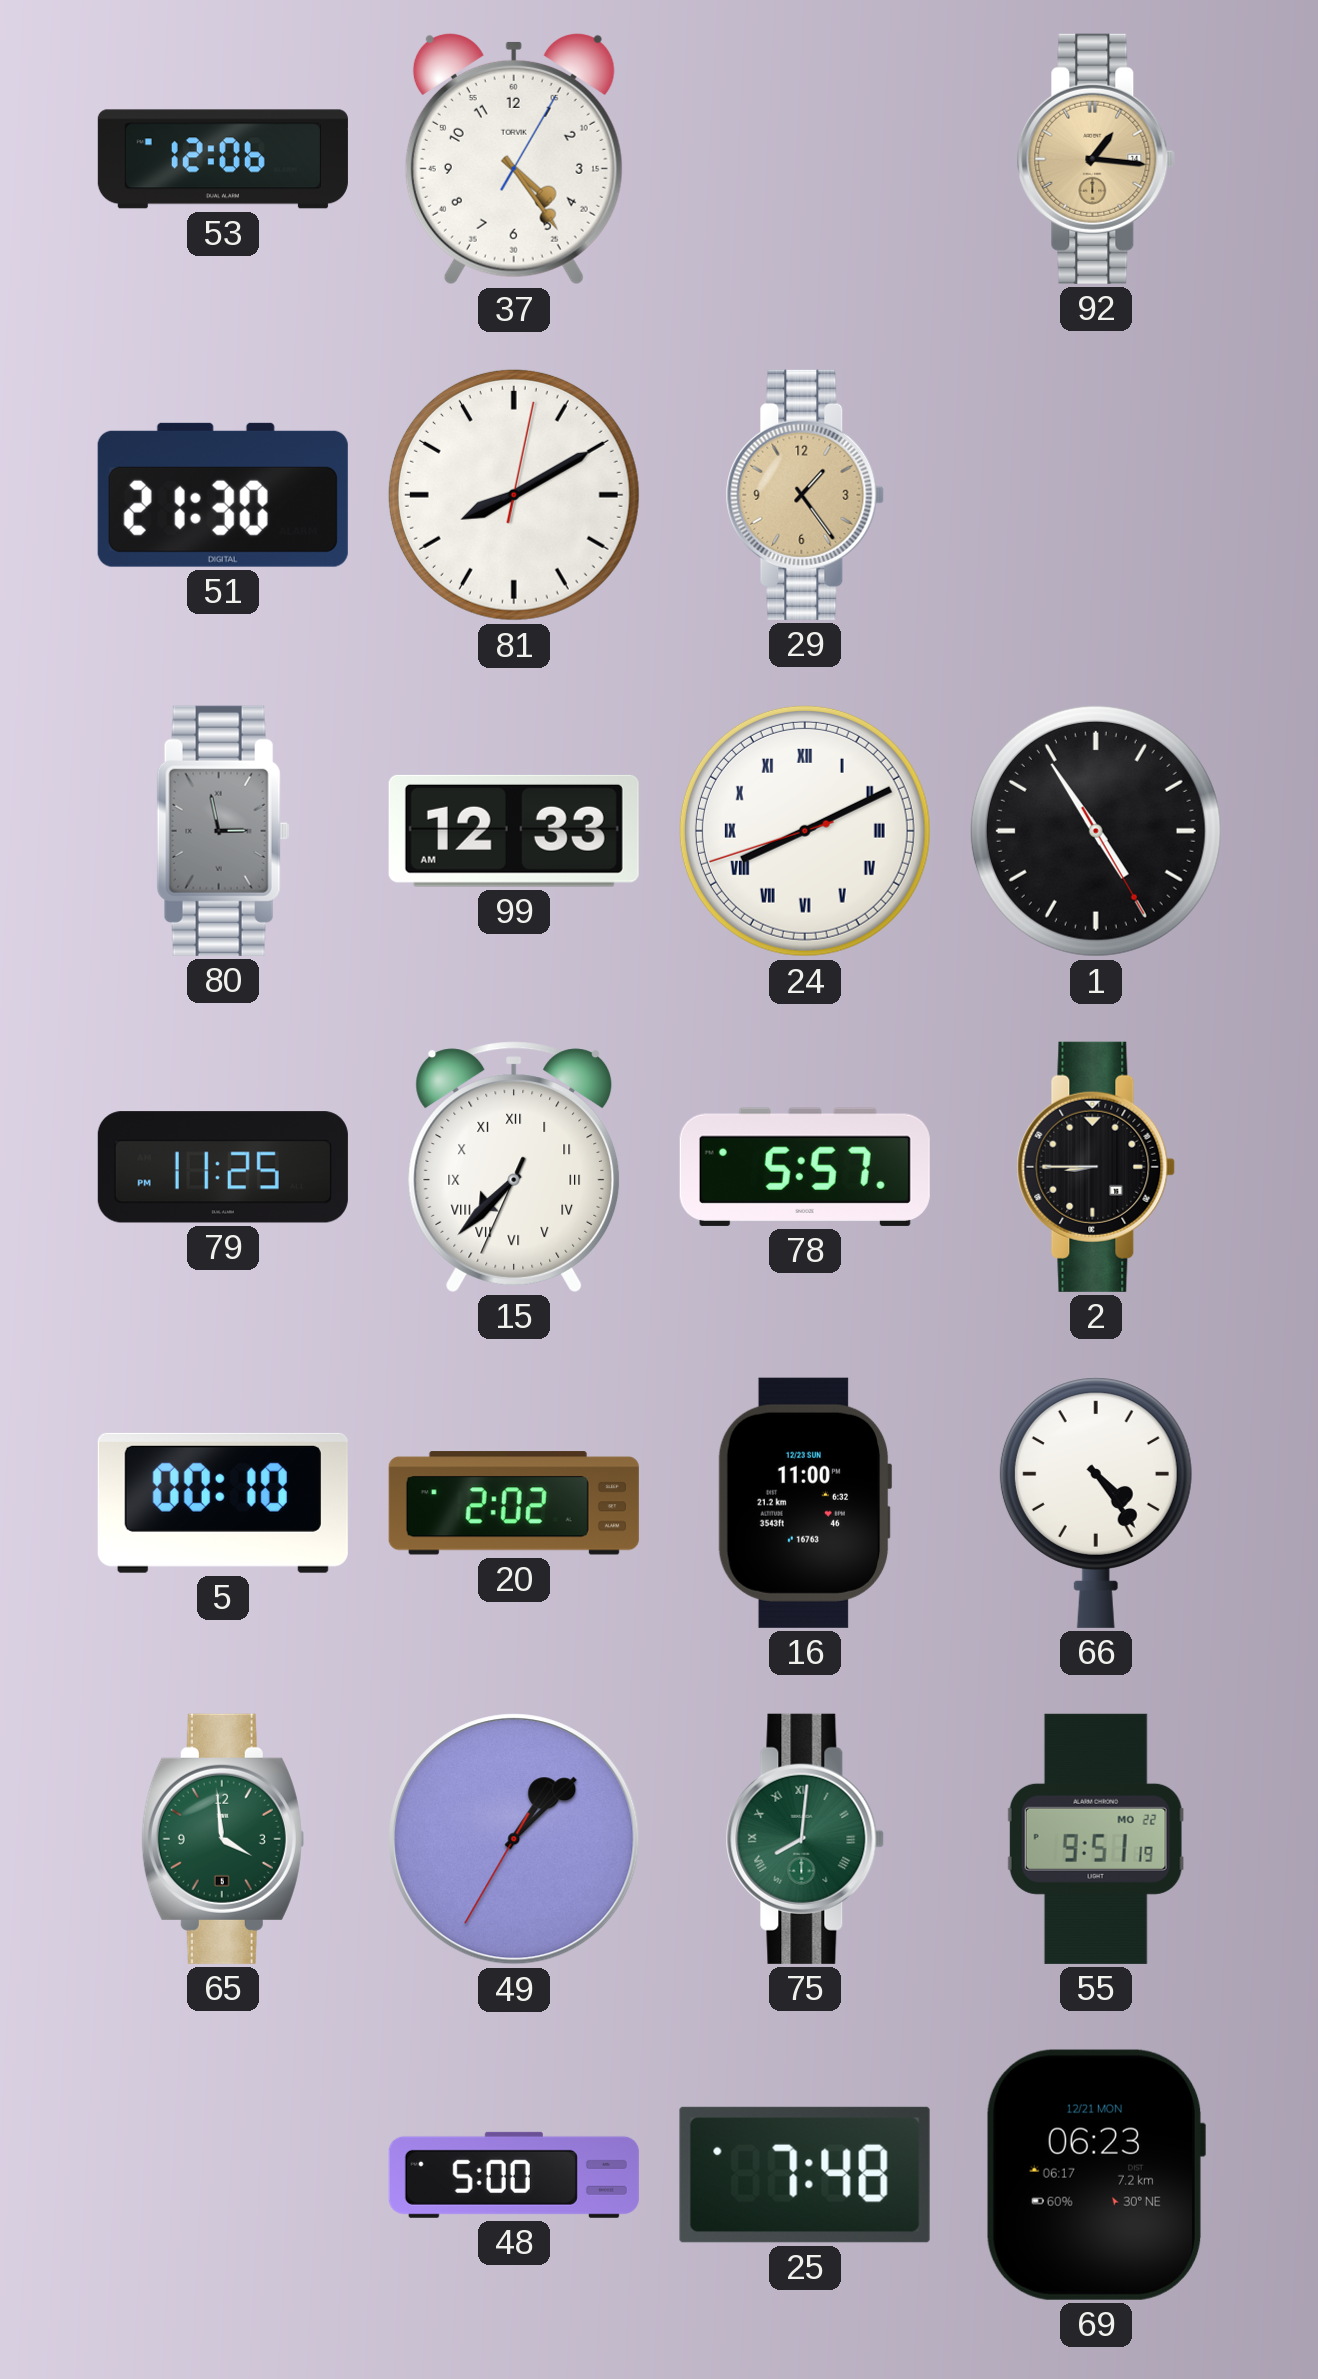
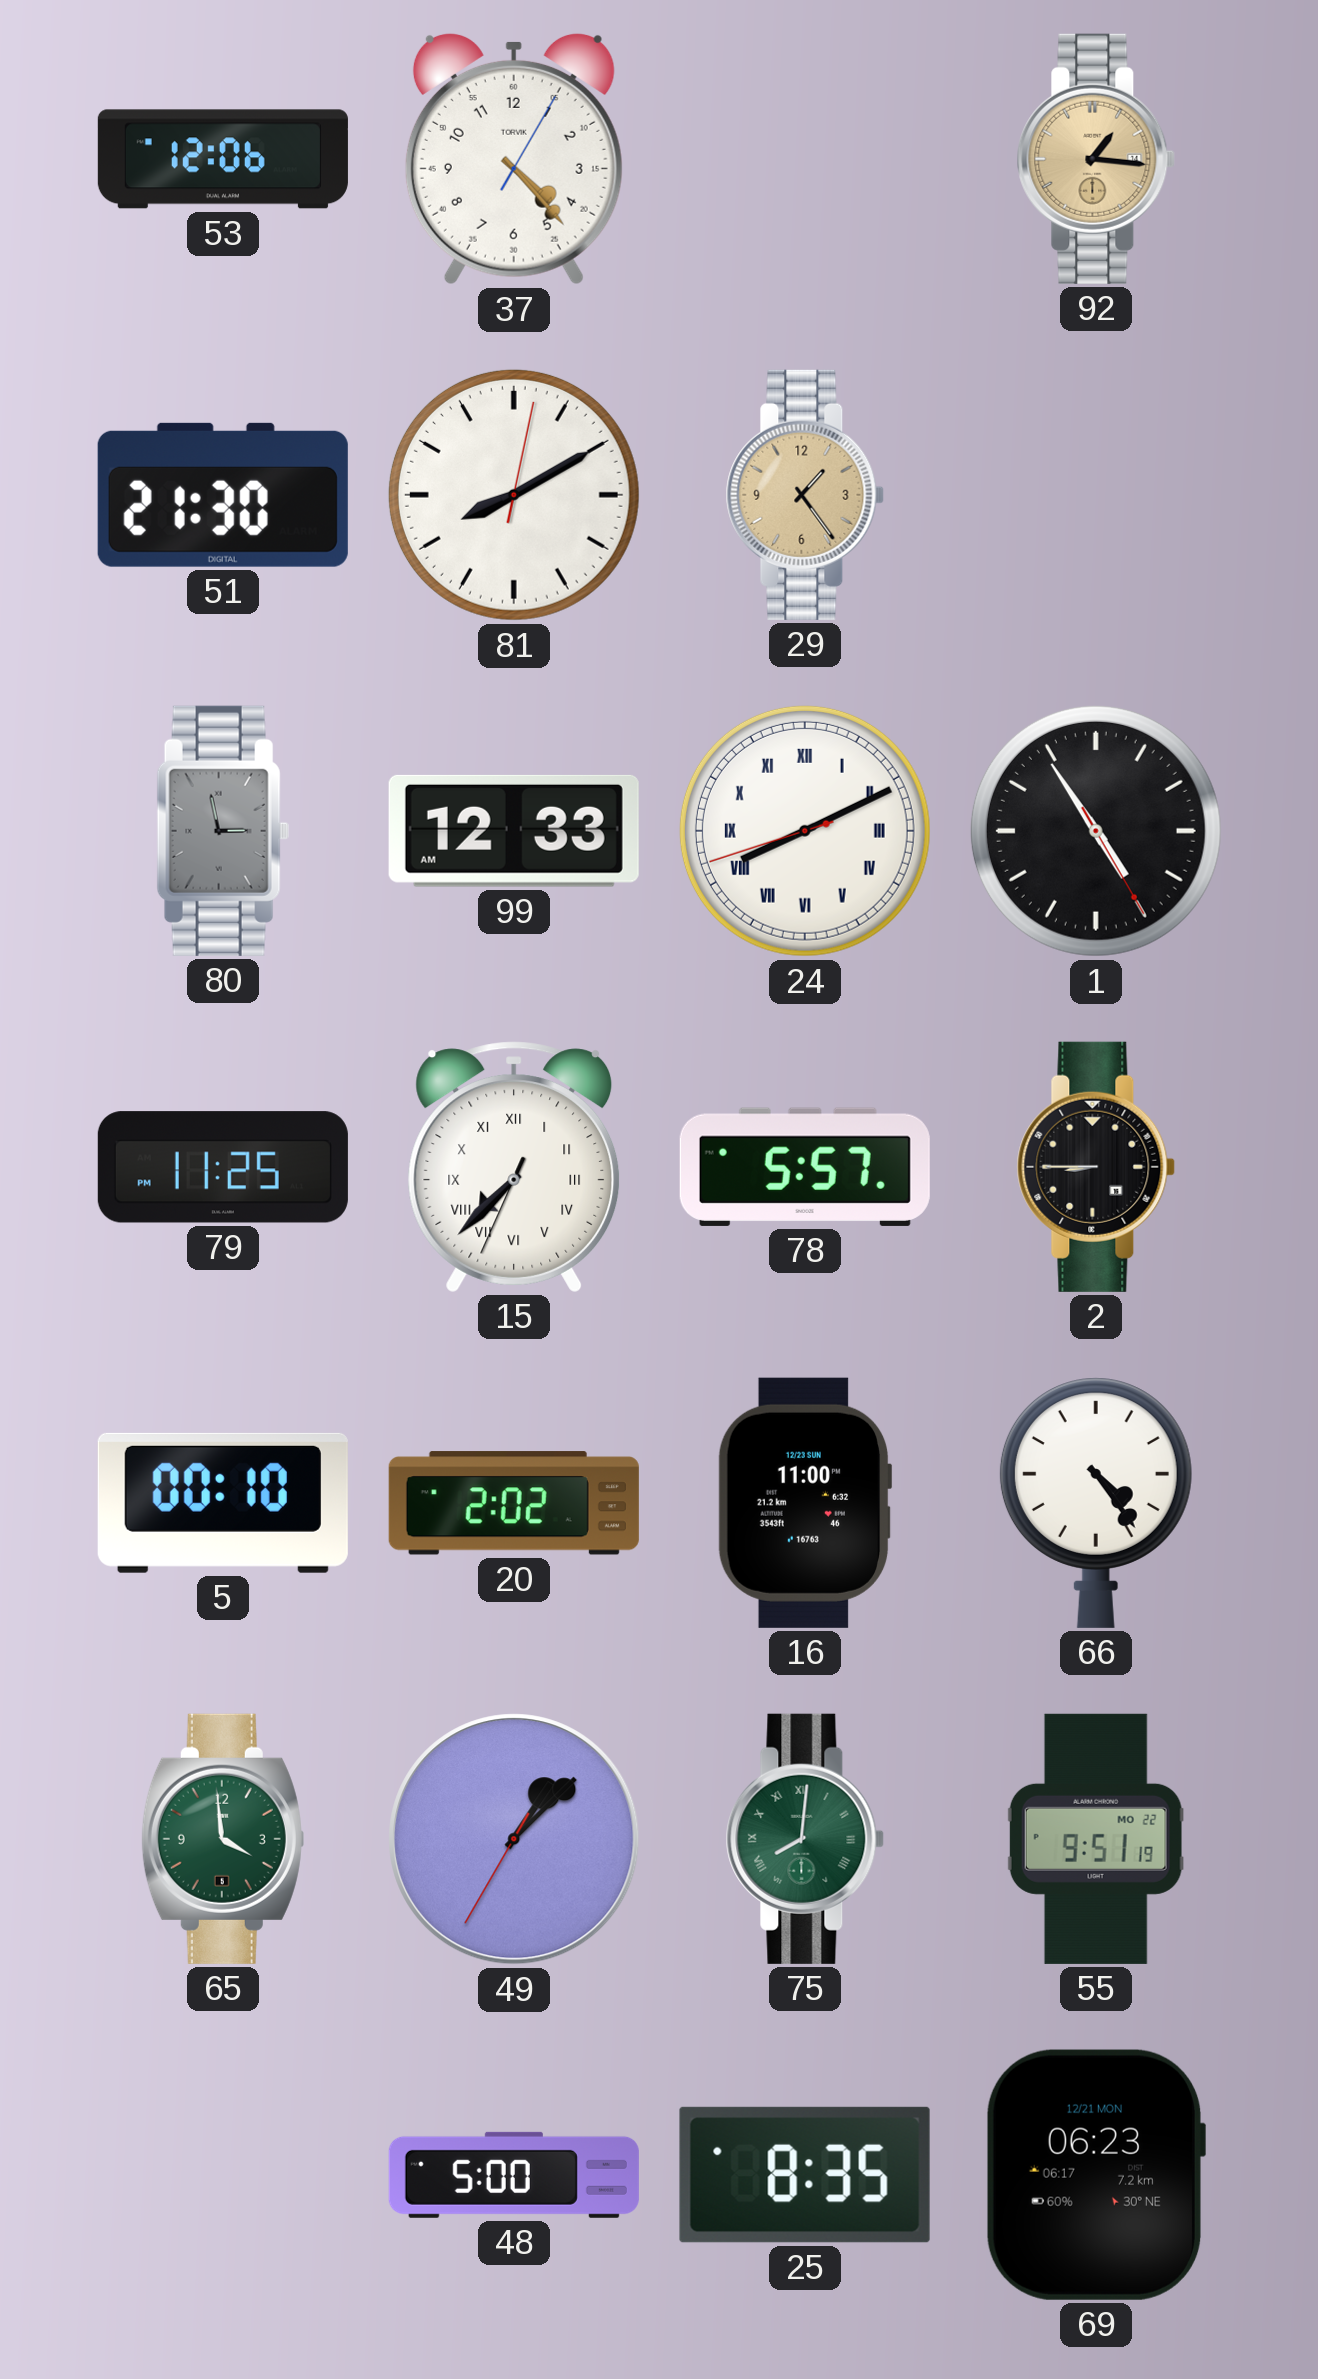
37: 4:24 -> 4:23
25: 7:48 -> 8:35
